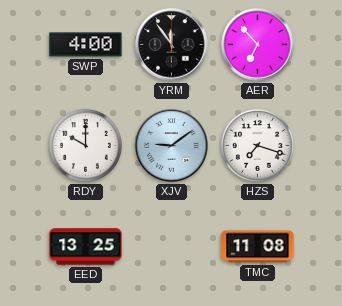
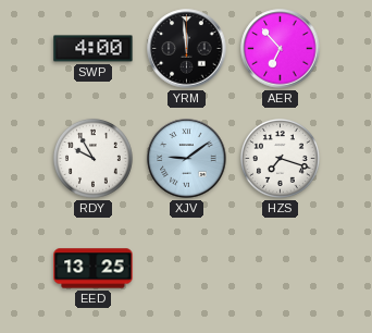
YRM: 11:54 -> 11:59
RDY: 10:00 -> 9:55
TMC: 11:08 -> none
